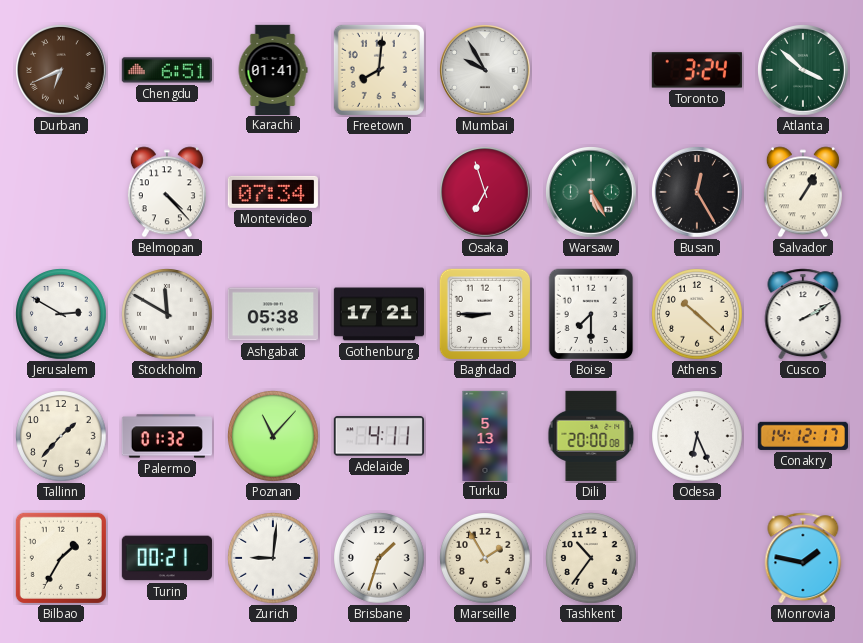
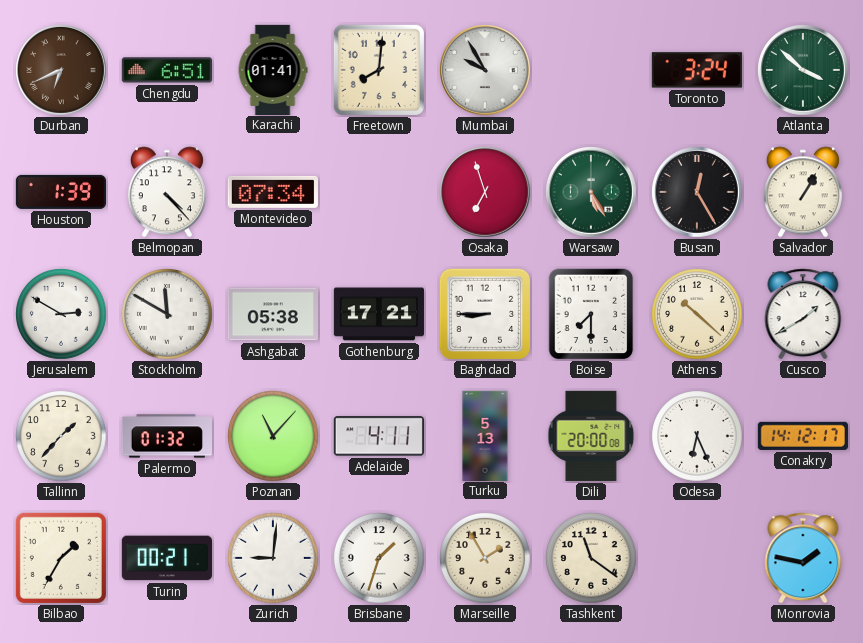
Houston: none -> 1:39
Cusco: 2:10 -> 1:40
Tashkent: 10:36 -> 11:21
